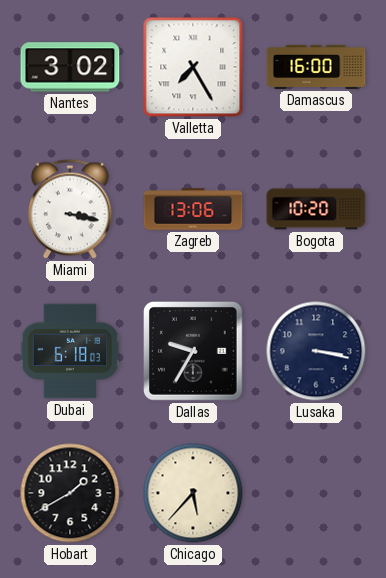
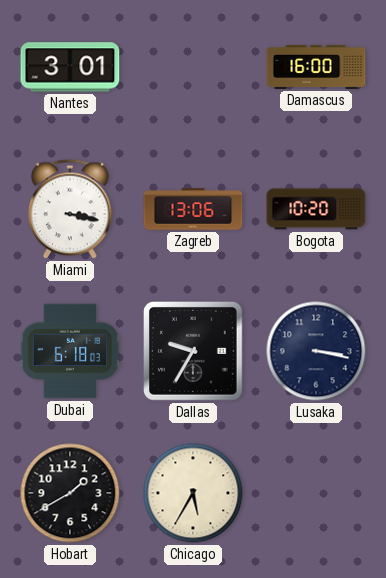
Nantes: 3:02 -> 3:01
Valletta: 7:25 -> none
Chicago: 5:37 -> 5:35
